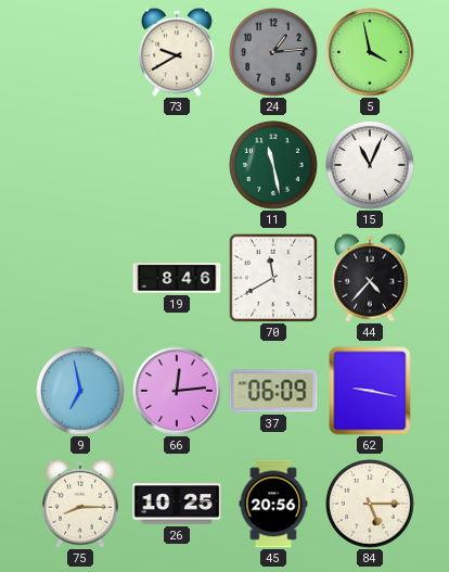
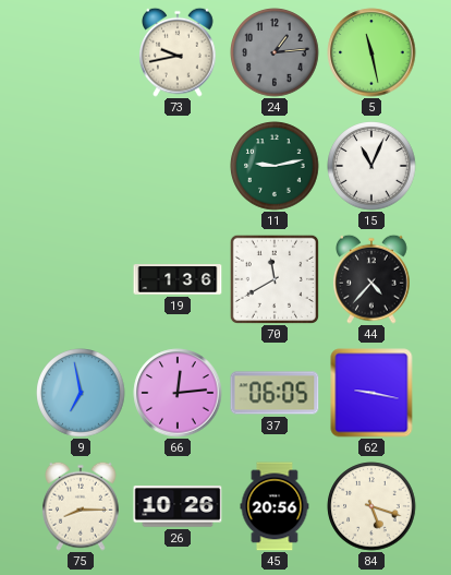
73: 9:40 -> 9:43
5: 3:58 -> 11:28
11: 11:28 -> 9:13
19: 8:46 -> 1:36
37: 06:09 -> 06:05
26: 10:25 -> 10:26
84: 5:15 -> 5:18
